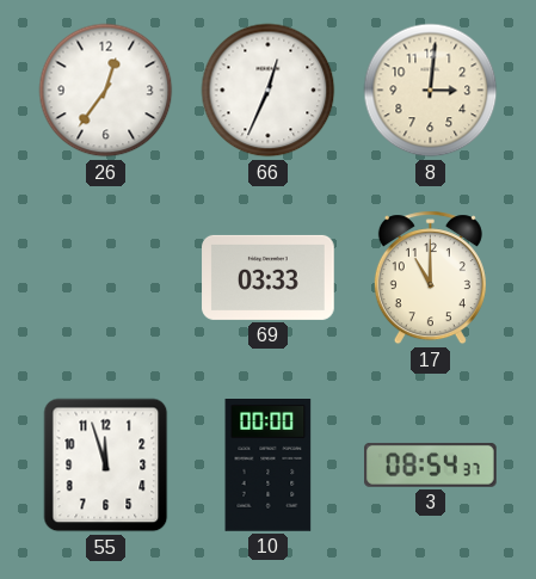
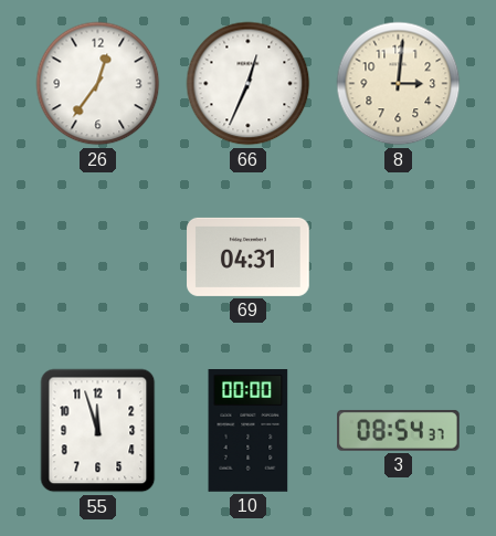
69: 03:33 -> 04:31
17: 11:00 -> none
